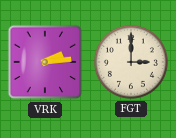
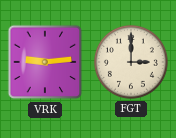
VRK: 2:14 -> 9:14
